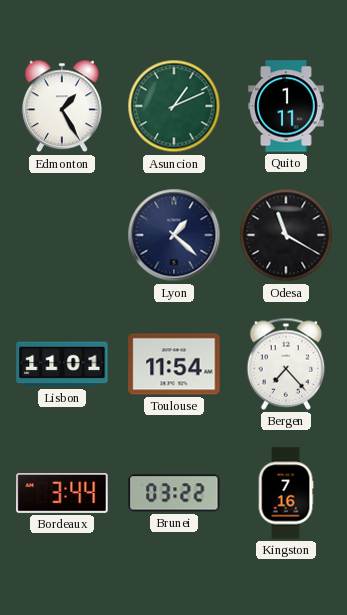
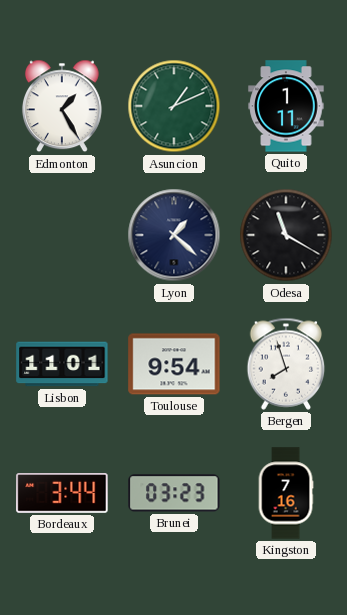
Toulouse: 11:54 -> 9:54
Bergen: 7:23 -> 7:57
Brunei: 03:22 -> 03:23
